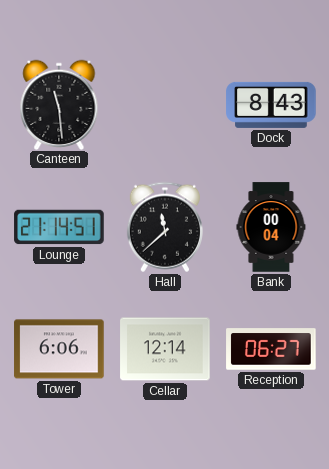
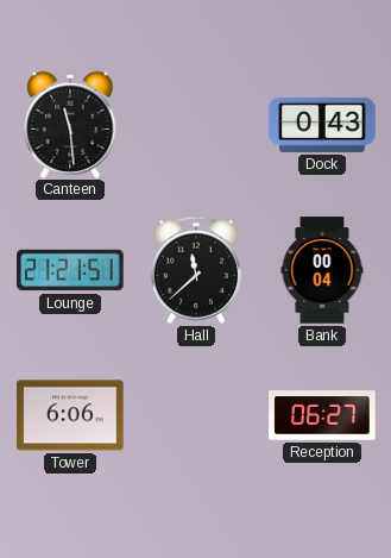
Dock: 8:43 -> 0:43
Lounge: 21:14 -> 21:21
Cellar: 12:14 -> none
